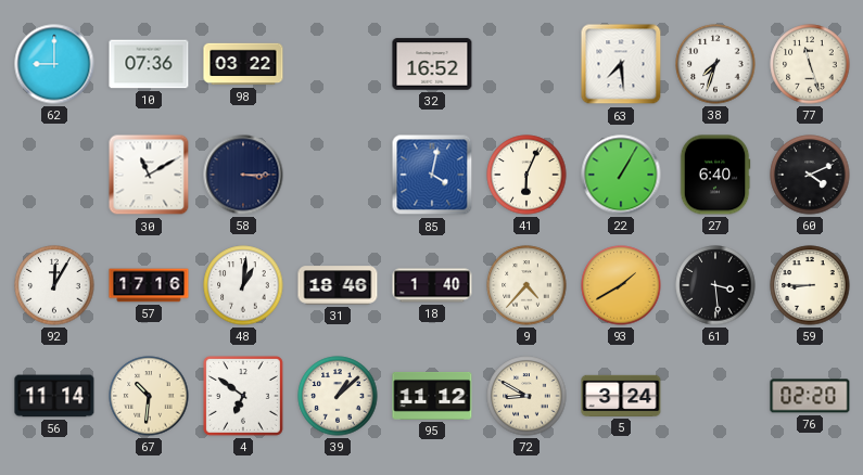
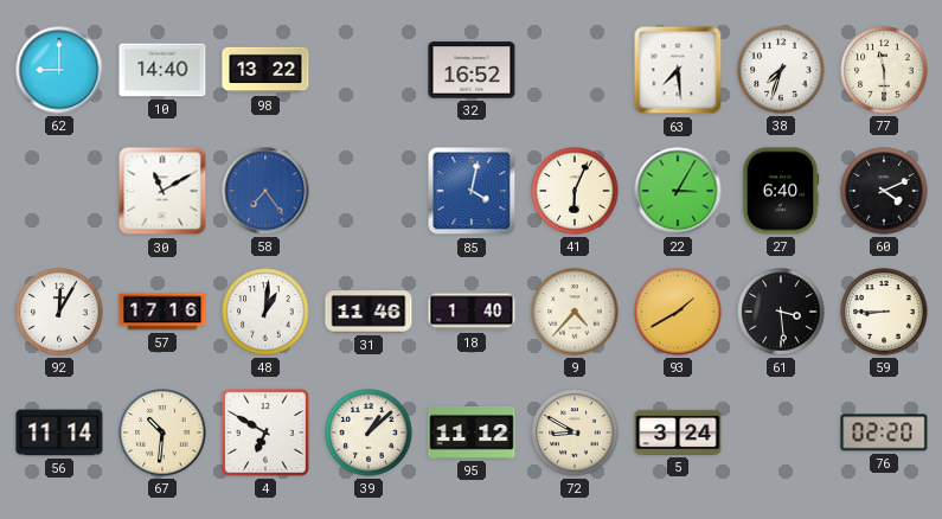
10: 07:36 -> 14:40
98: 03:22 -> 13:22
77: 11:27 -> 11:30
58: 3:15 -> 7:24
58 dial: navy -> blue
22: 1:05 -> 3:05
31: 18:46 -> 11:46
4: 6:51 -> 6:50
